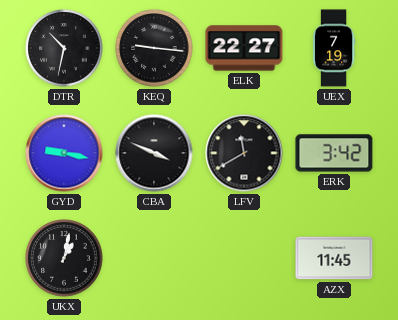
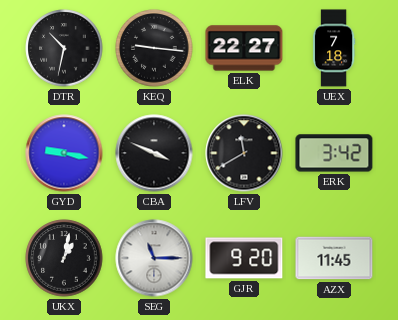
UEX: 7:19 -> 7:18
SEG: none -> 11:15
GJR: none -> 9:20
